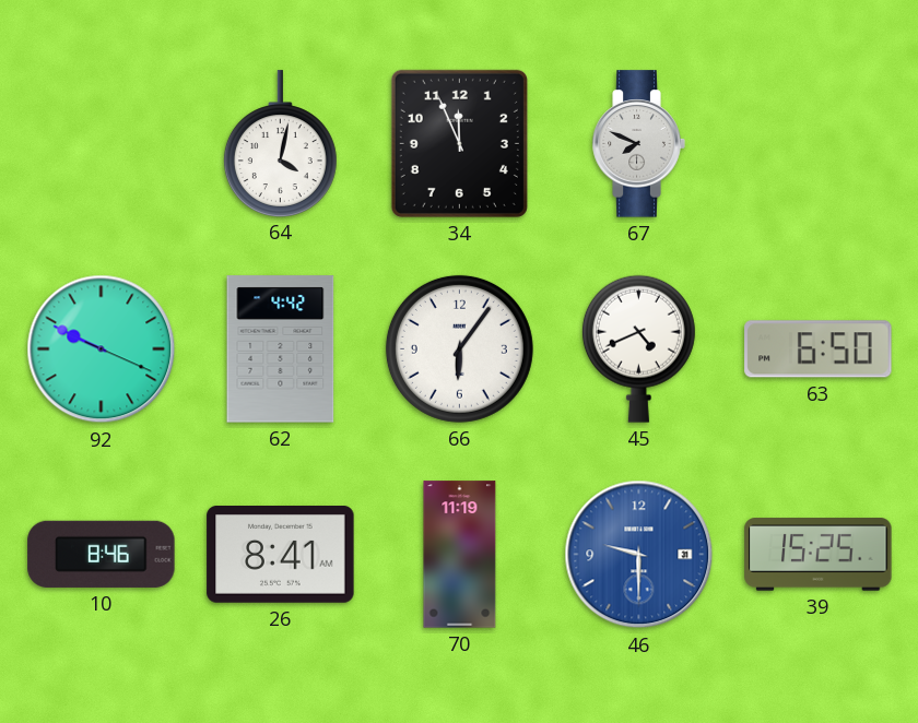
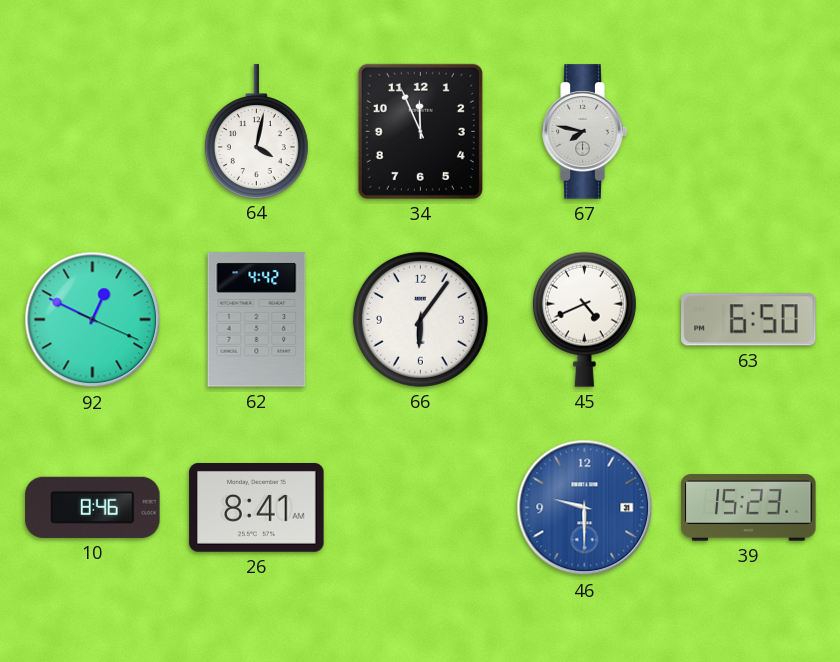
67: 7:49 -> 7:47
92: 9:49 -> 12:49
70: 11:19 -> none
39: 15:25 -> 15:23
